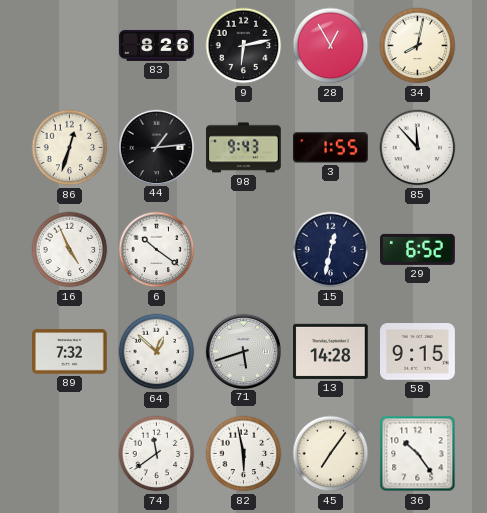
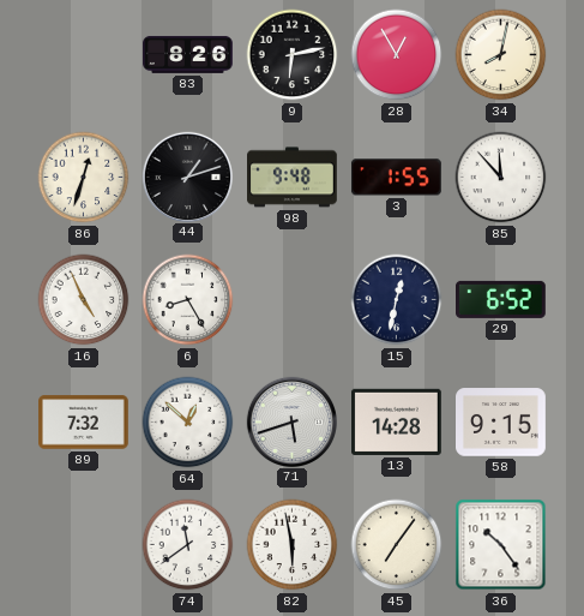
44: 1:14 -> 1:12
98: 9:43 -> 9:48
6: 10:21 -> 8:25
